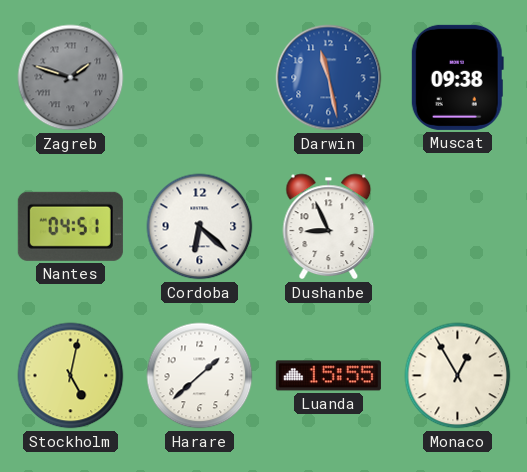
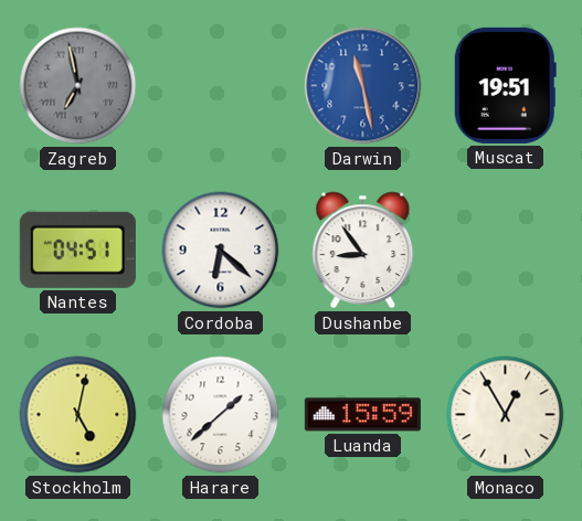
Zagreb: 1:48 -> 6:58
Muscat: 09:38 -> 19:51
Dushanbe: 8:56 -> 8:54
Luanda: 15:55 -> 15:59
